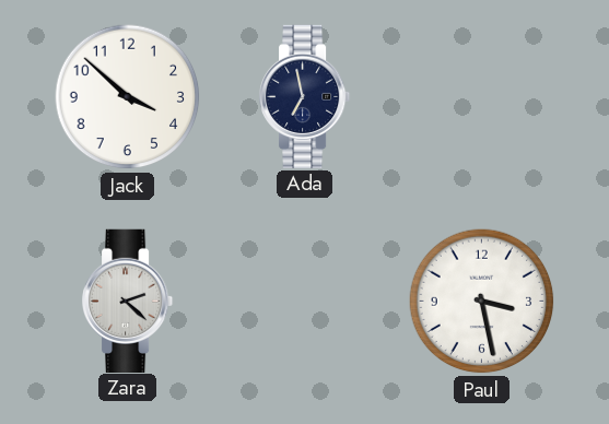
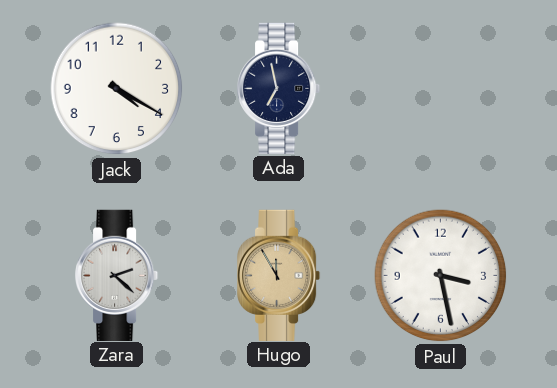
Jack: 3:52 -> 4:20
Hugo: none -> 11:55
